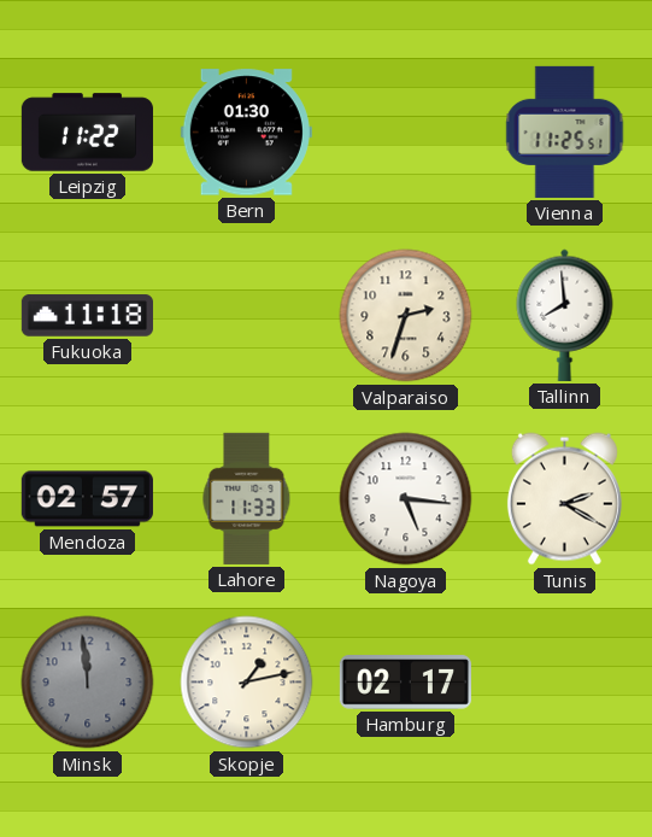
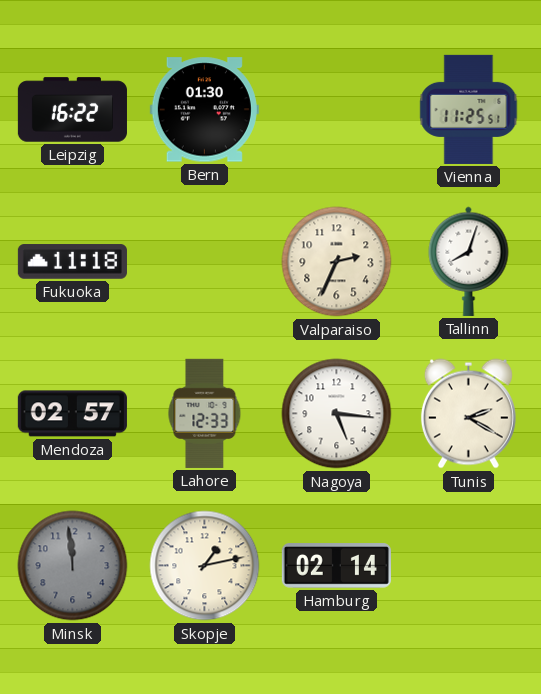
Leipzig: 11:22 -> 16:22
Valparaiso: 2:33 -> 2:34
Tallinn: 7:59 -> 8:03
Lahore: 11:33 -> 12:33
Hamburg: 02:17 -> 02:14
